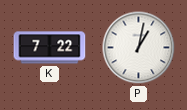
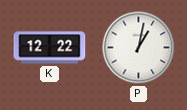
K: 7:22 -> 12:22
